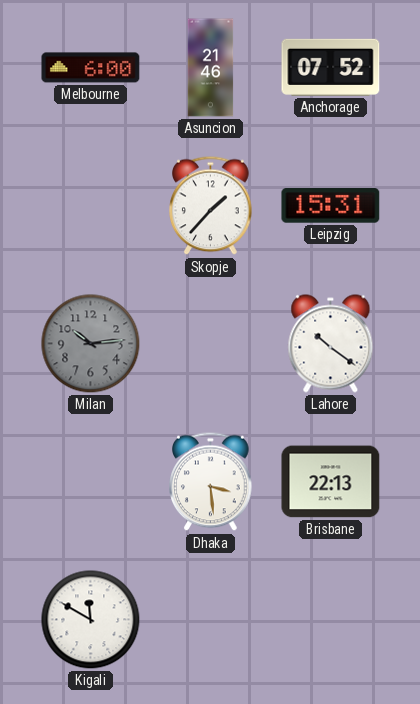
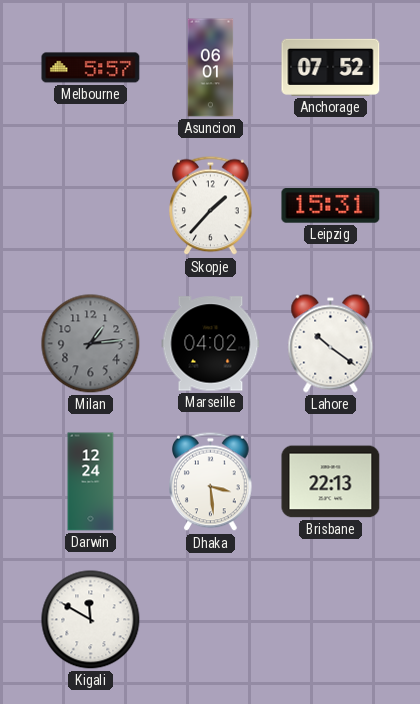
Melbourne: 6:00 -> 5:57
Asuncion: 21:46 -> 06:01
Milan: 10:14 -> 1:14
Marseille: none -> 04:02
Darwin: none -> 12:24
